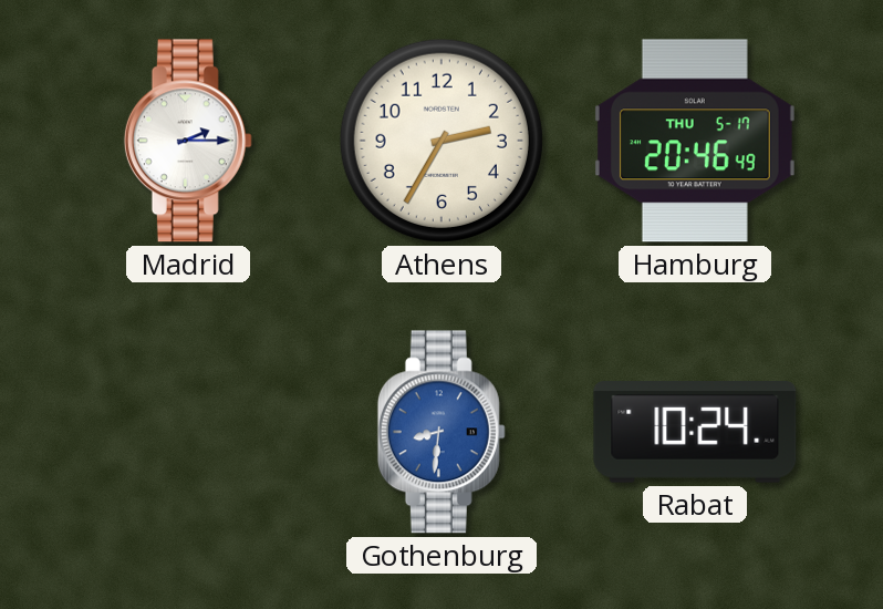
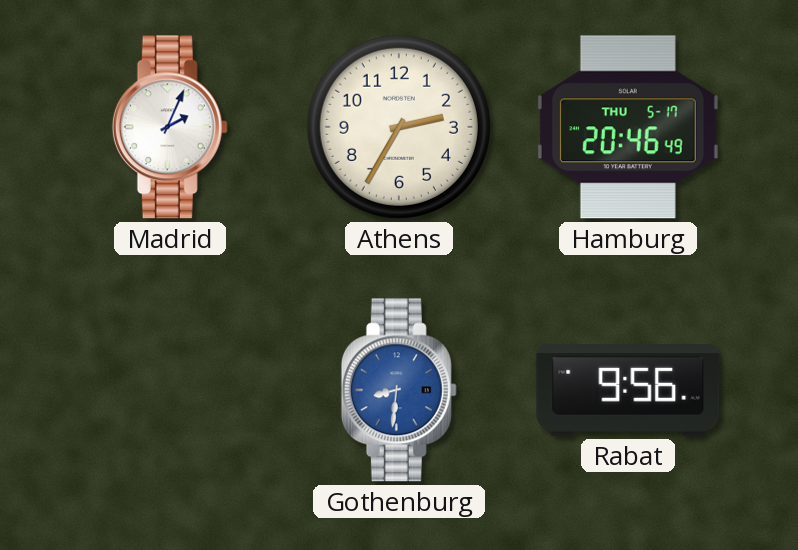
Madrid: 2:15 -> 2:04
Rabat: 10:24 -> 9:56
